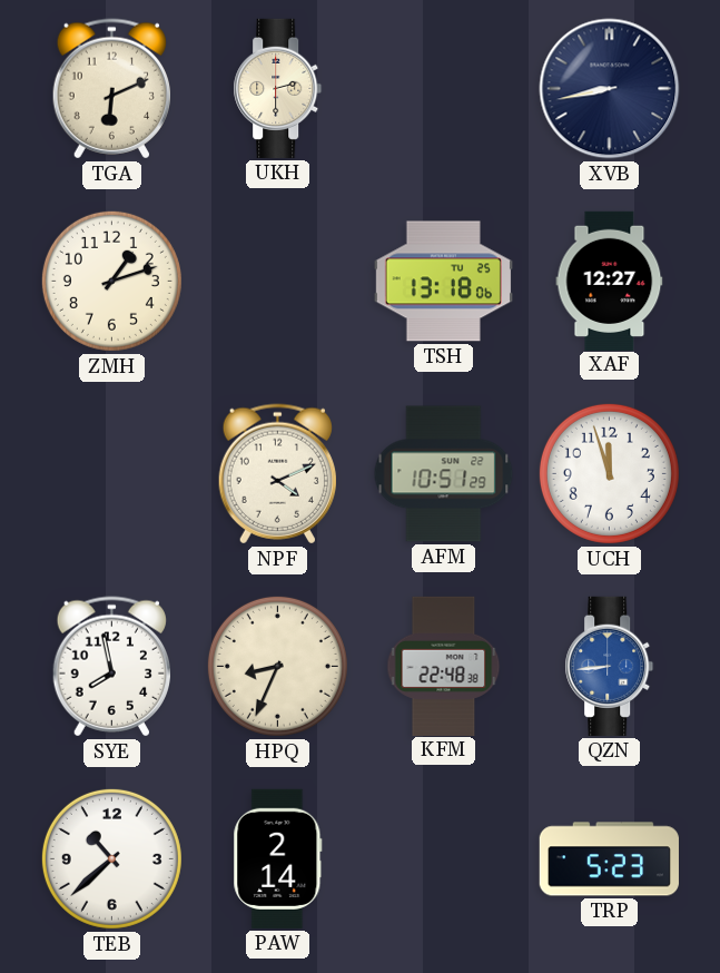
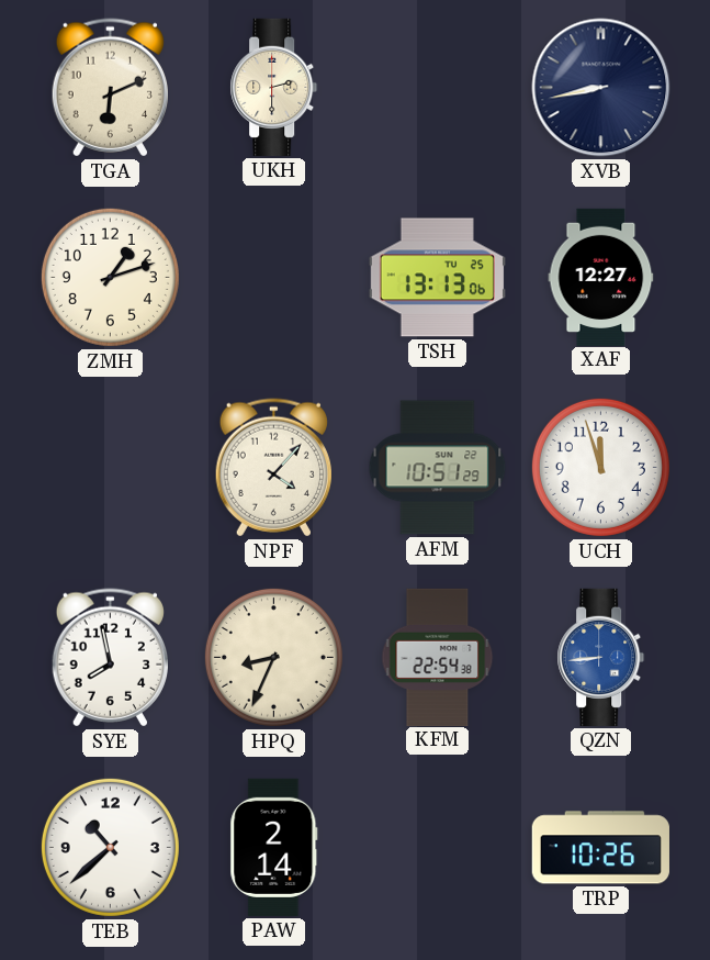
TSH: 13:18 -> 13:13
NPF: 4:11 -> 4:07
KFM: 22:48 -> 22:54
TRP: 5:23 -> 10:26
